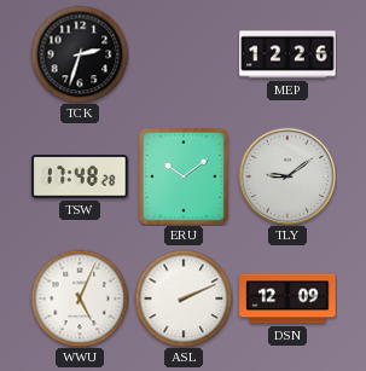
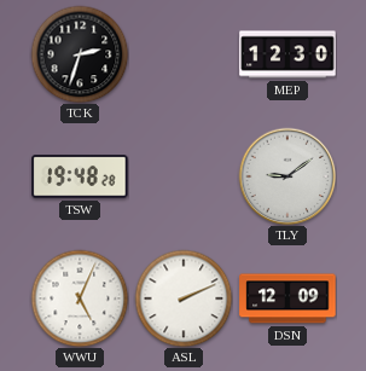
MEP: 12:26 -> 12:30
TSW: 17:48 -> 19:48
ERU: 10:09 -> none
